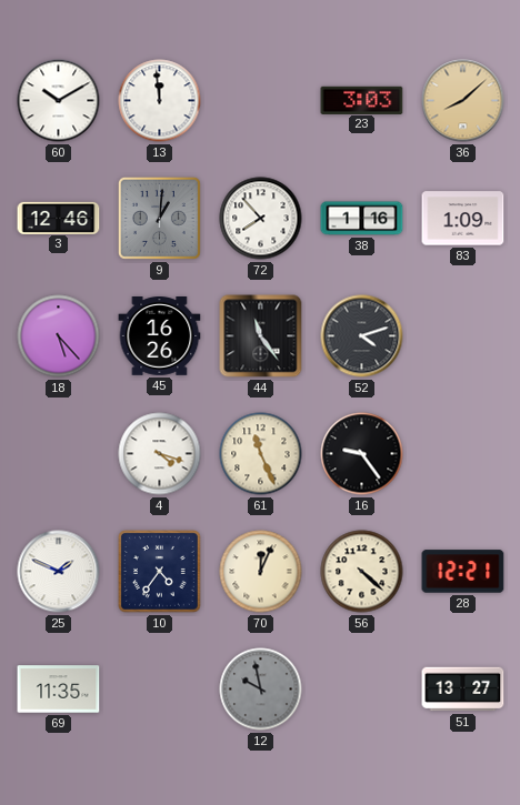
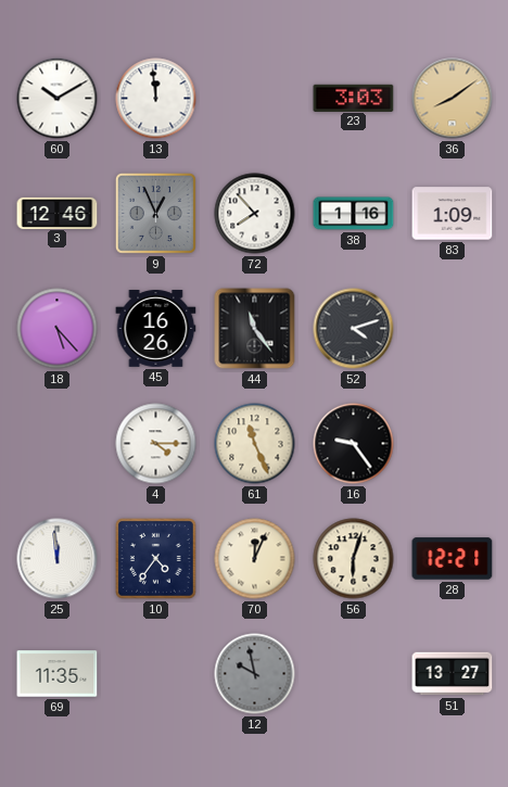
36: 8:08 -> 8:09
9: 1:01 -> 12:56
4: 4:18 -> 4:15
25: 1:49 -> 11:59
56: 4:22 -> 6:03
